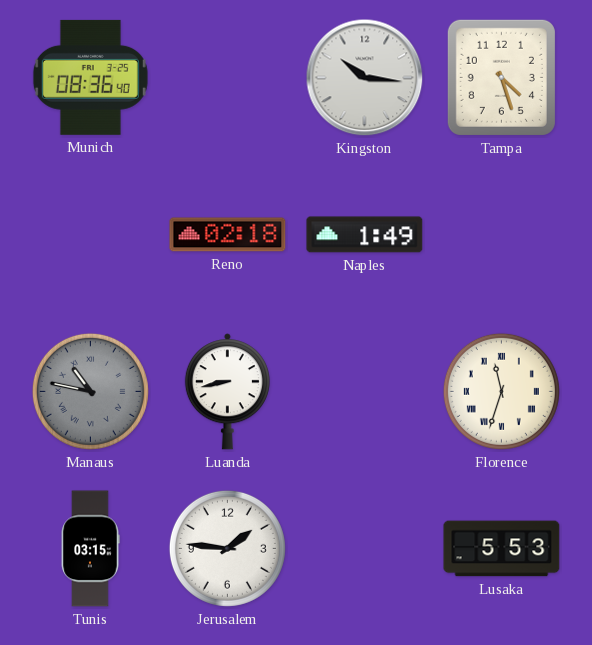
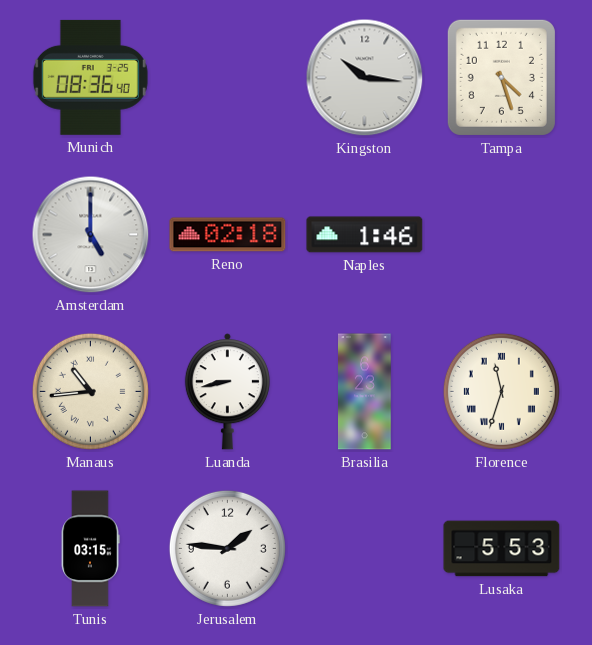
Amsterdam: none -> 5:00
Naples: 1:49 -> 1:46
Manaus: 10:47 -> 10:44
Manaus dial: grey -> cream
Brasilia: none -> 6:23
